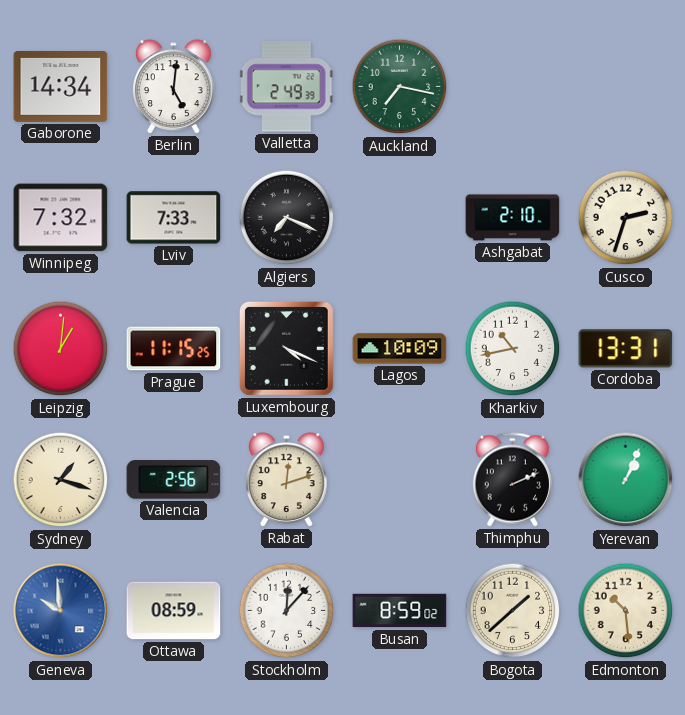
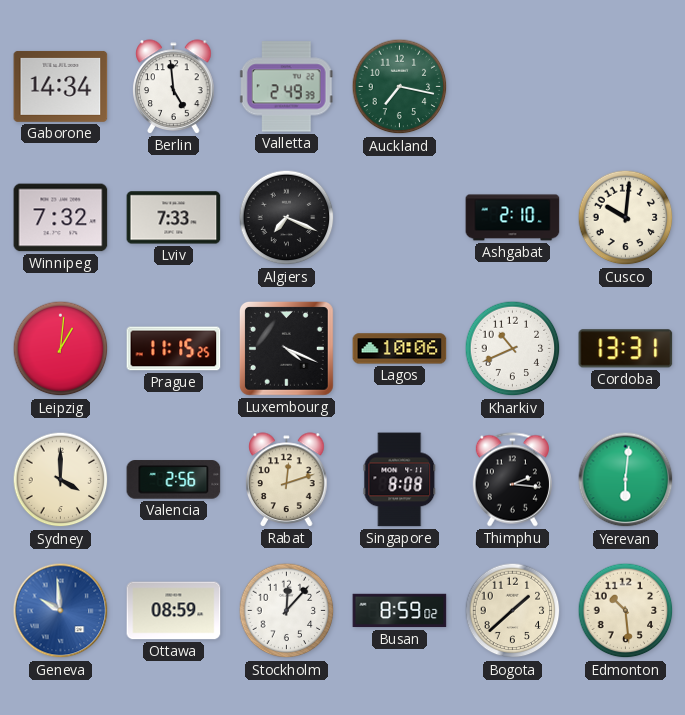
Berlin: 5:01 -> 4:59
Cusco: 2:33 -> 10:01
Lagos: 10:09 -> 10:06
Kharkiv: 10:43 -> 10:41
Sydney: 1:18 -> 4:00
Singapore: none -> 8:08
Thimphu: 2:11 -> 2:16
Yerevan: 1:04 -> 6:01
